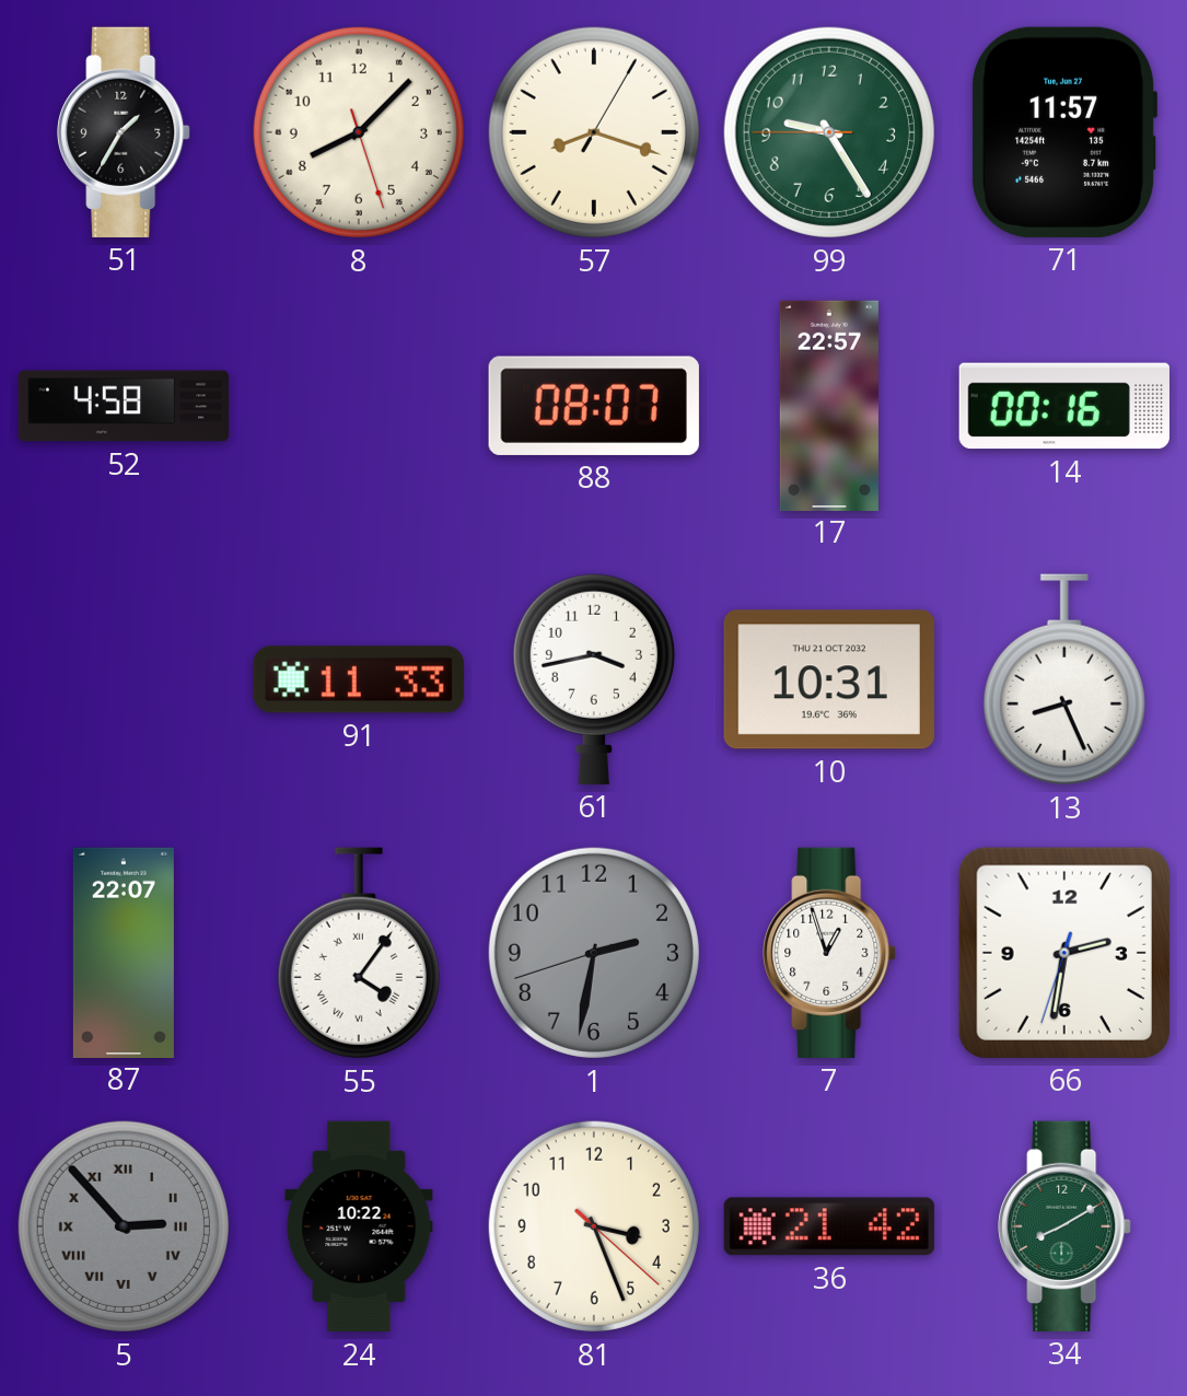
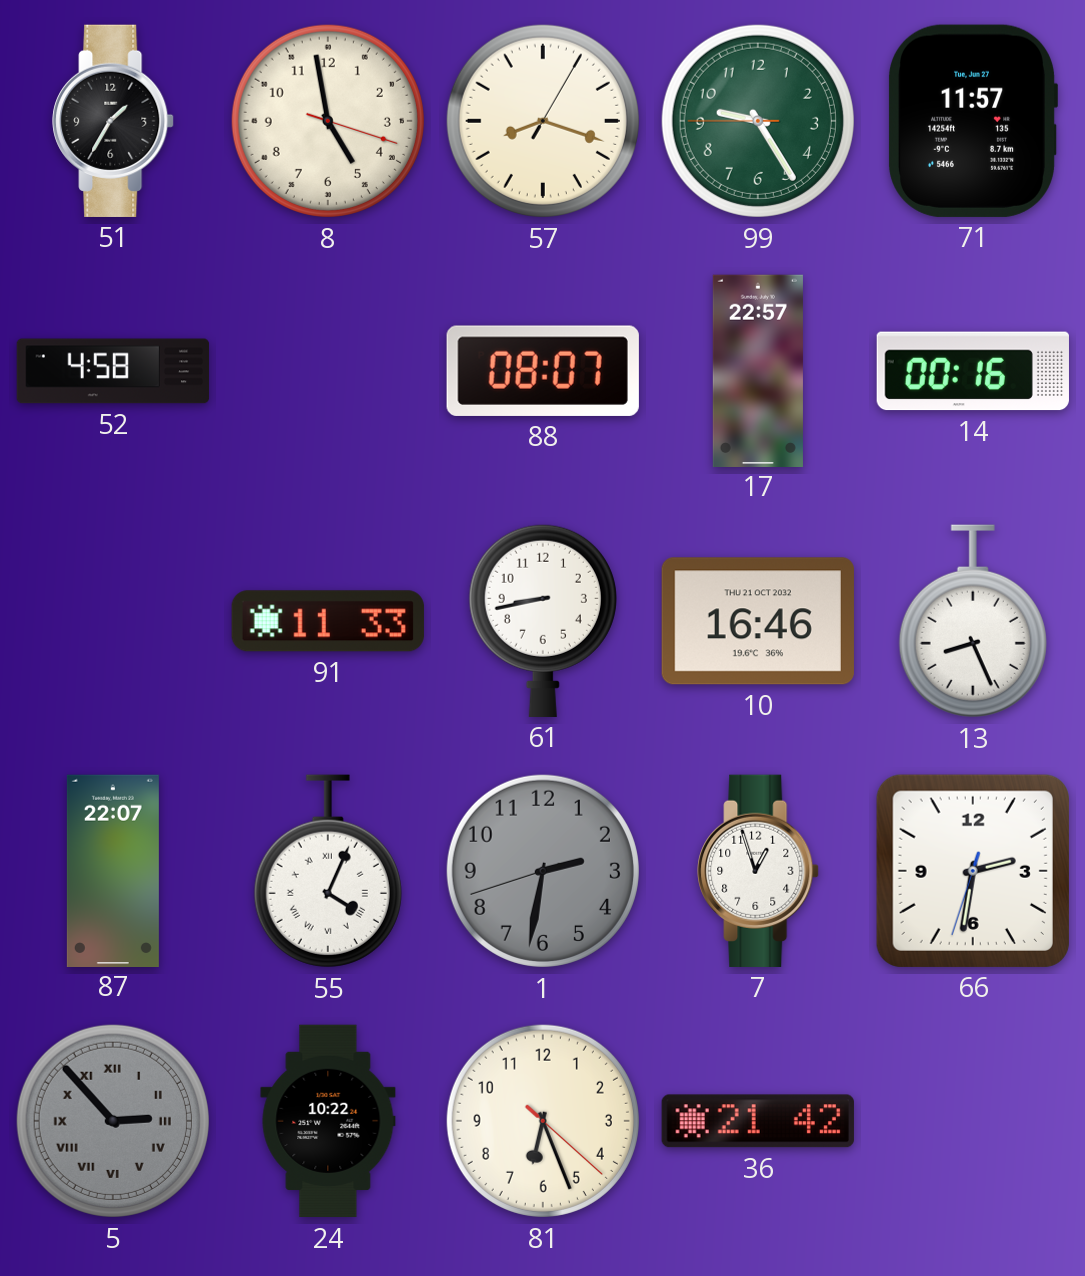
8: 8:07 -> 4:58
61: 3:43 -> 8:43
10: 10:31 -> 16:46
55: 4:06 -> 4:04
81: 3:26 -> 6:26
34: 8:10 -> none
